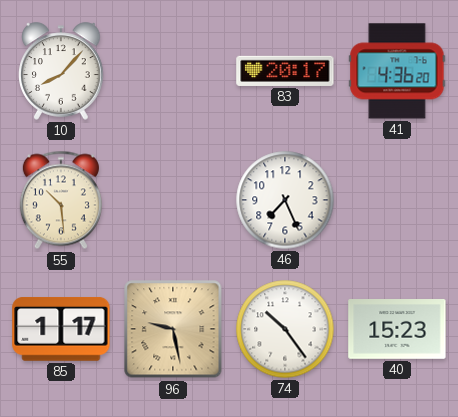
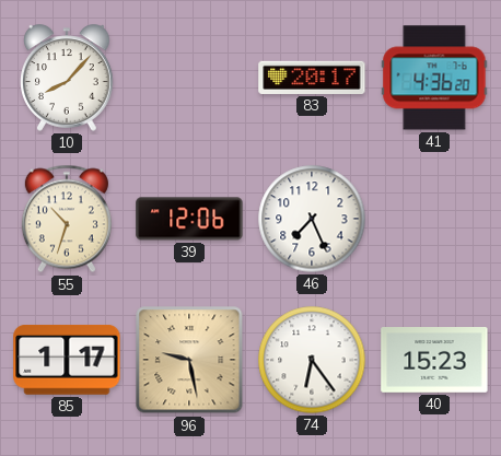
55: 10:29 -> 10:33
39: none -> 12:06
74: 10:24 -> 6:24
